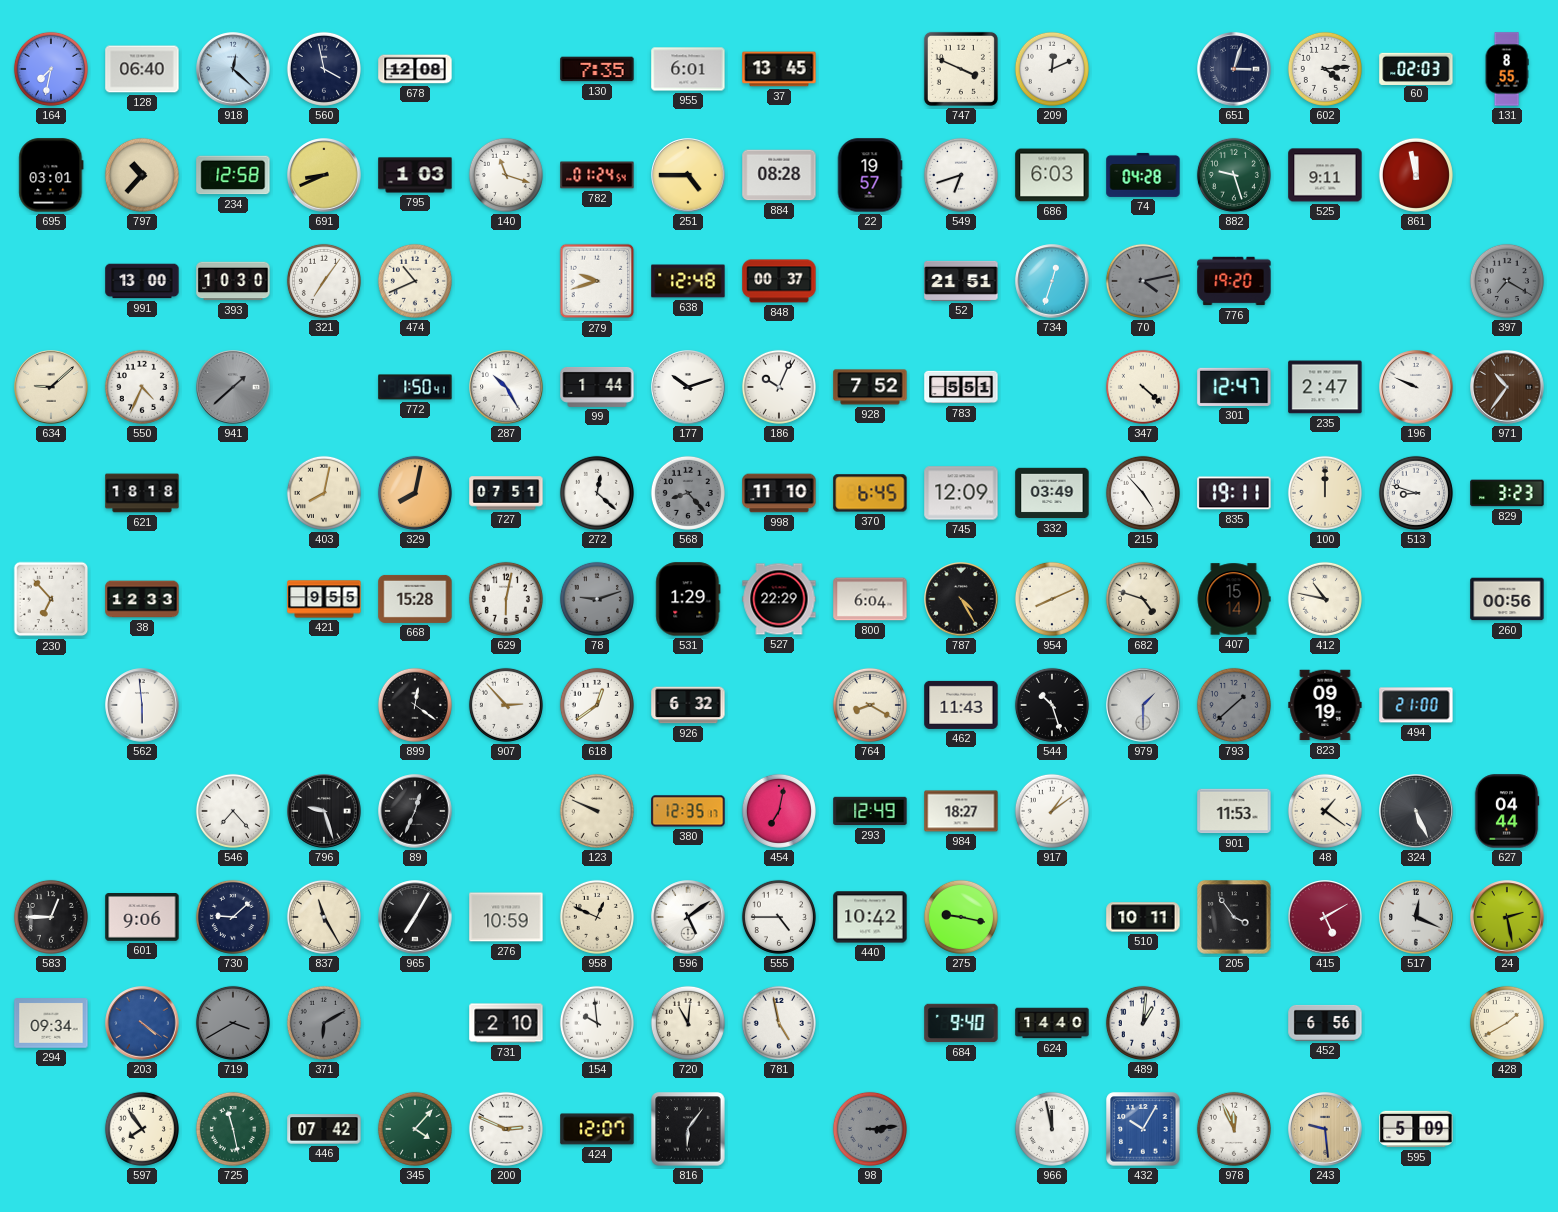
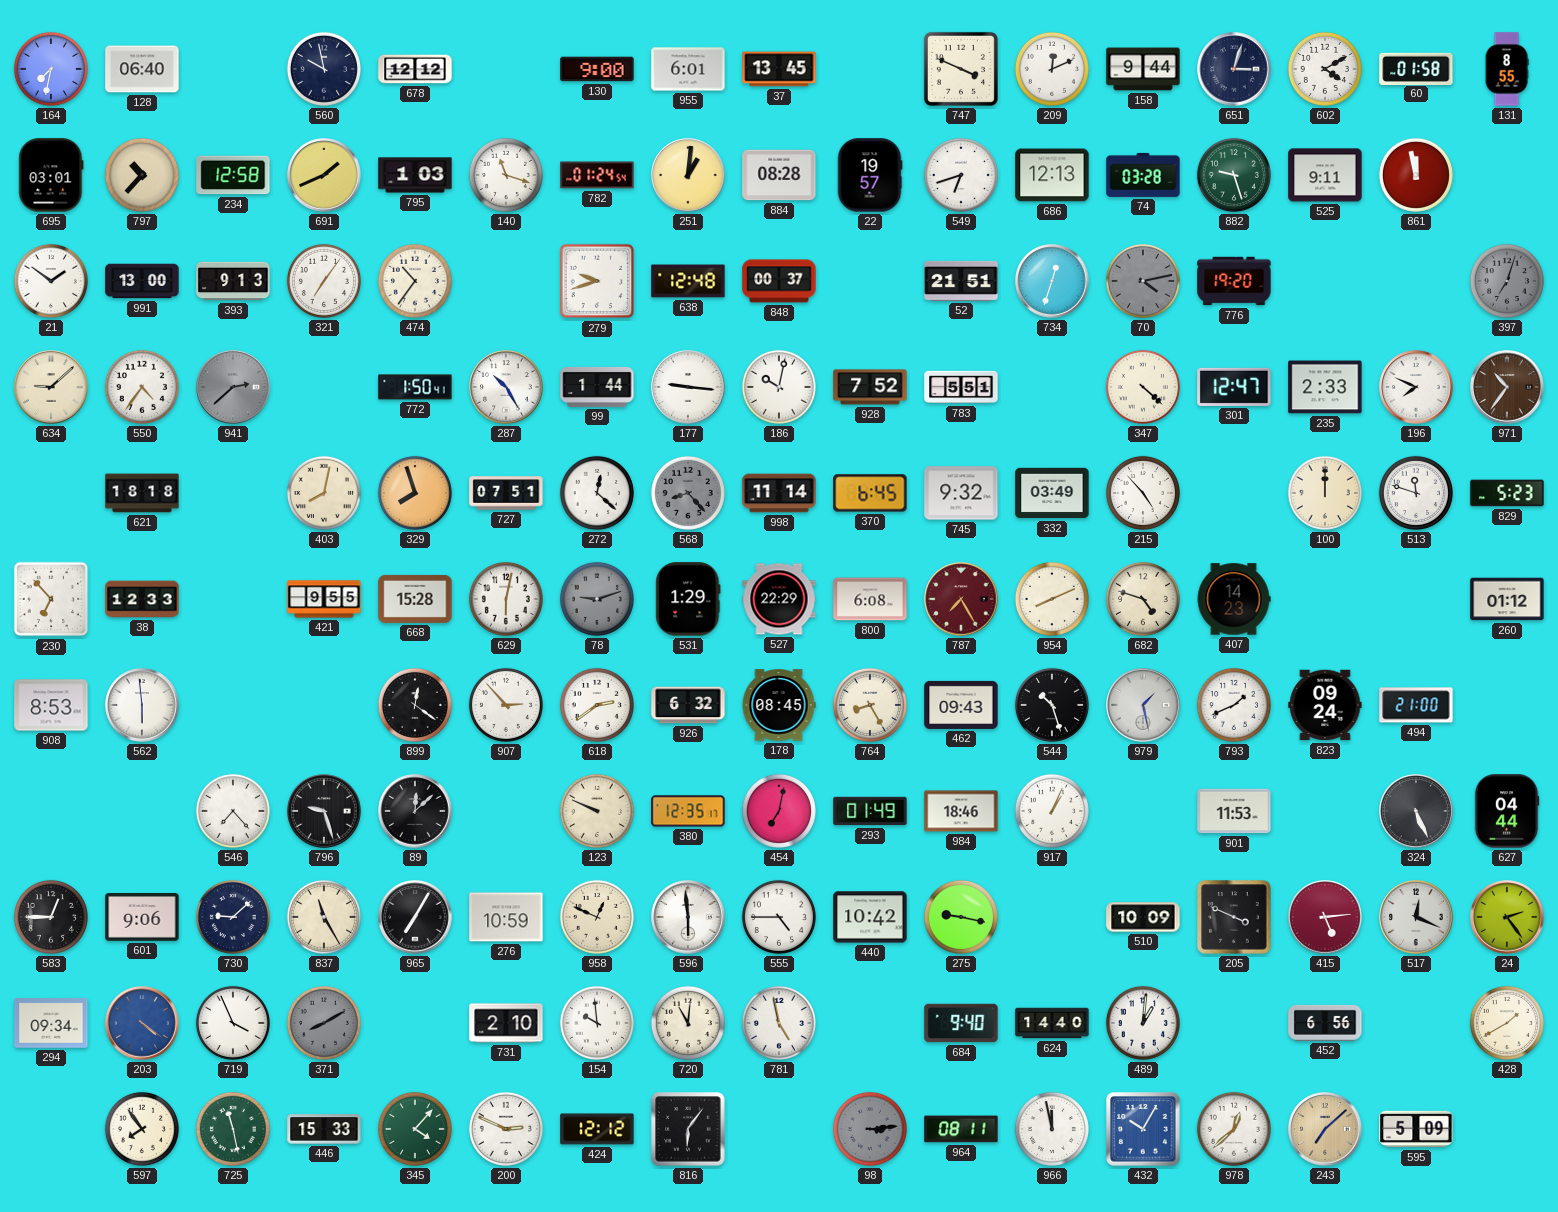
918: 12:22 -> none
560: 3:58 -> 9:58
678: 12:08 -> 12:12
130: 7:35 -> 9:00
158: none -> 9:44
602: 4:14 -> 4:10
60: 02:03 -> 01:58
691: 8:41 -> 1:41
251: 4:45 -> 1:01
686: 6:03 -> 12:13
74: 04:28 -> 03:28
21: none -> 1:51
393: 10:30 -> 9:13
474: 10:41 -> 10:36
397: 7:20 -> 7:03
550: 4:34 -> 4:36
941: 1:38 -> 2:38
177: 10:12 -> 9:16
186: 10:04 -> 10:02
235: 2:47 -> 2:33
196: 9:49 -> 7:49
329: 8:02 -> 7:57
998: 11:10 -> 11:14
745: 12:09 -> 9:32
835: 19:11 -> none
513: 8:48 -> 11:48
829: 3:23 -> 5:23
800: 6:04 -> 6:08
787: 4:25 -> 7:25
787 dial: black -> burgundy
407: 15:14 -> 14:23
412: 10:47 -> none
260: 00:56 -> 01:12
908: none -> 8:53
618: 12:39 -> 2:39
178: none -> 08:45
764: 8:20 -> 8:25
462: 11:43 -> 09:43
979: 1:30 -> 1:28
793: 1:38 -> 1:41
793 dial: grey -> white
823: 09:19 -> 09:24
89: 12:34 -> 12:08
293: 12:49 -> 01:49
984: 18:27 -> 18:46
917: 1:09 -> 1:04
48: 1:21 -> none
596: 5:09 -> 5:59
510: 10:11 -> 10:09
205: 3:54 -> 3:49
415: 5:10 -> 5:14
24: 2:28 -> 2:24
719: 3:40 -> 3:56
719 dial: grey -> white
371: 6:10 -> 8:10
446: 07:42 -> 15:33
424: 12:07 -> 12:12
964: none -> 08:11
978: 11:56 -> 12:38
243: 9:29 -> 7:08
